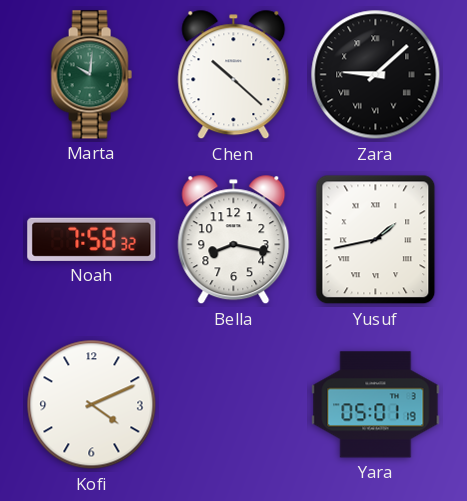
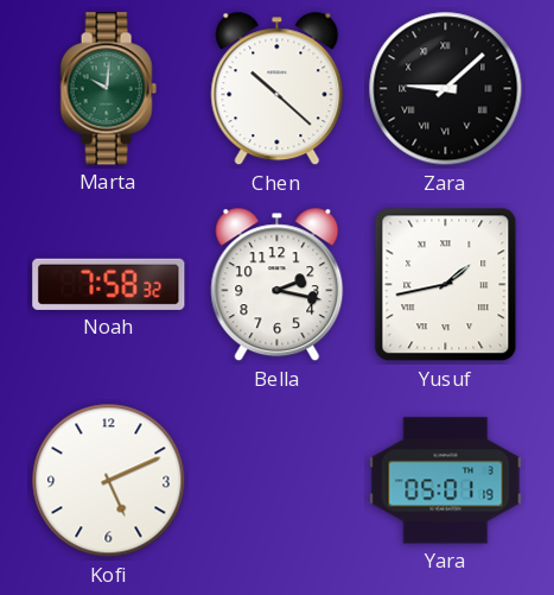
Bella: 8:17 -> 2:17
Kofi: 4:11 -> 5:11
